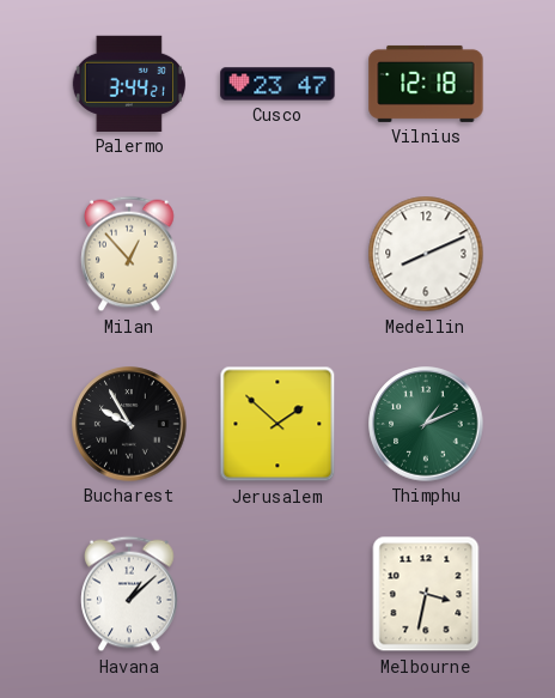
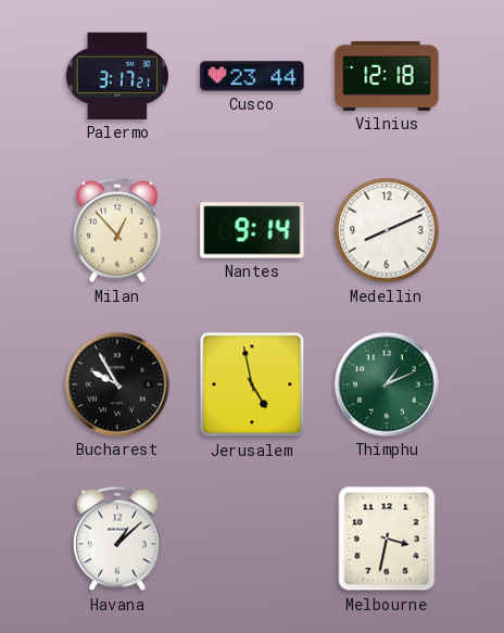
Palermo: 3:44 -> 3:17
Cusco: 23:47 -> 23:44
Nantes: none -> 9:14
Jerusalem: 1:52 -> 4:58
